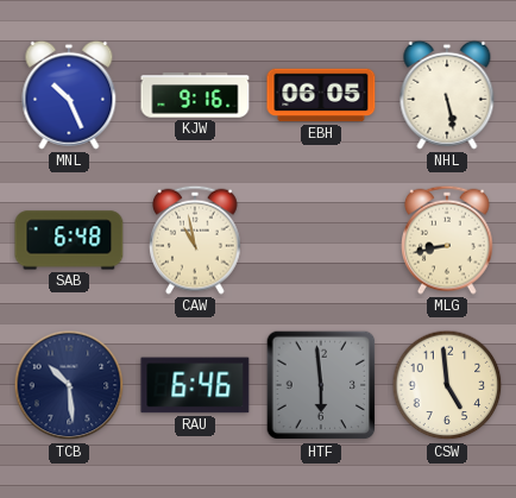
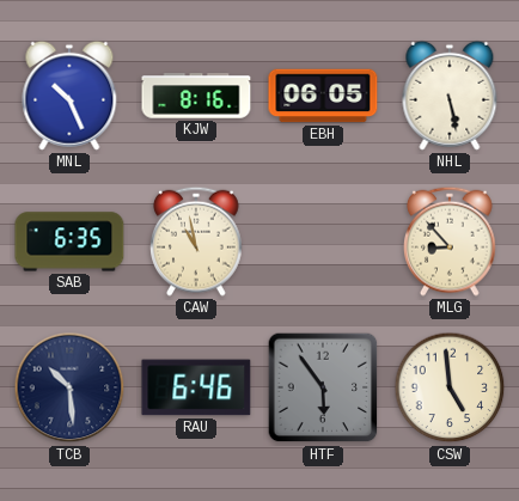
KJW: 9:16 -> 8:16
SAB: 6:48 -> 6:35
MLG: 8:43 -> 8:53
HTF: 5:59 -> 5:54
